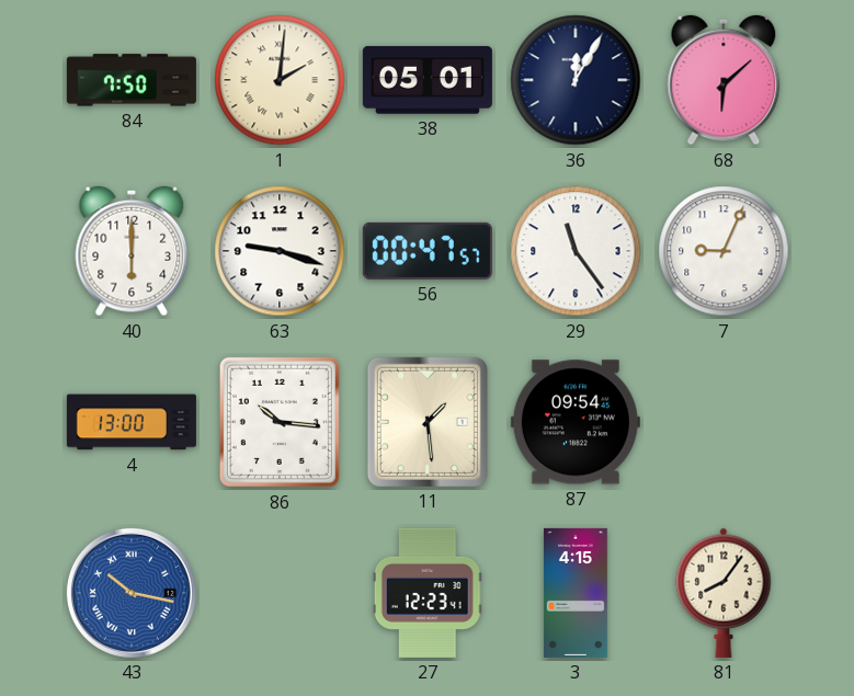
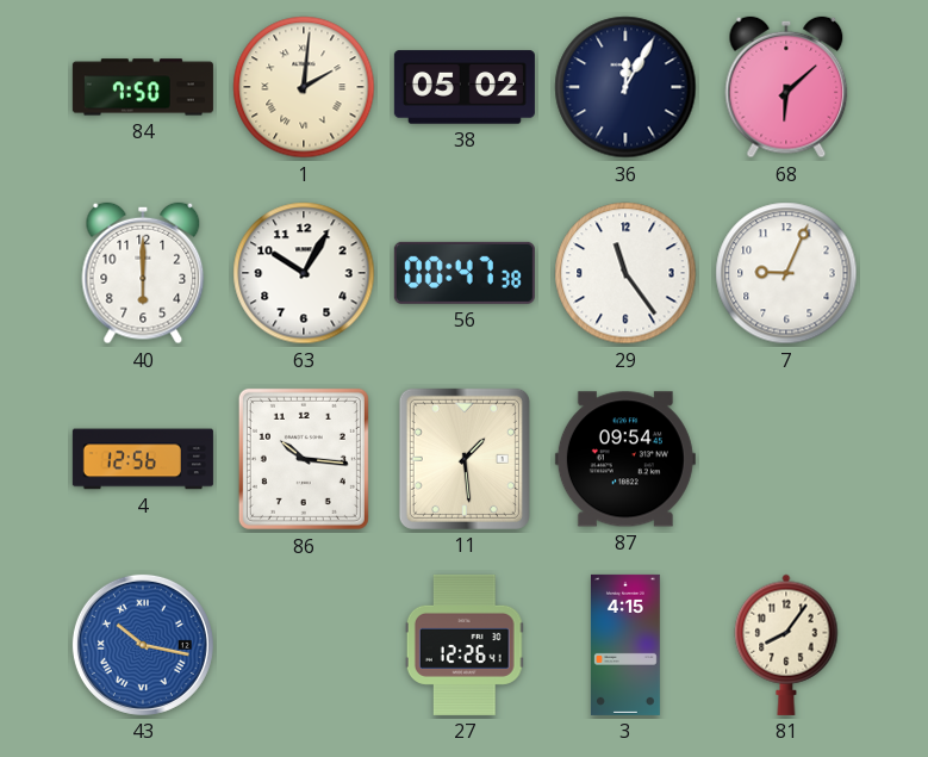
38: 05:01 -> 05:02
63: 9:18 -> 10:05
56: 00:47:57 -> 00:47:38
4: 13:00 -> 12:56
27: 12:23 -> 12:26
